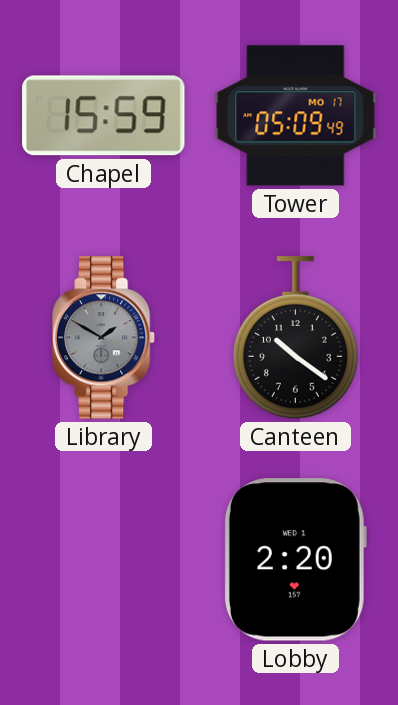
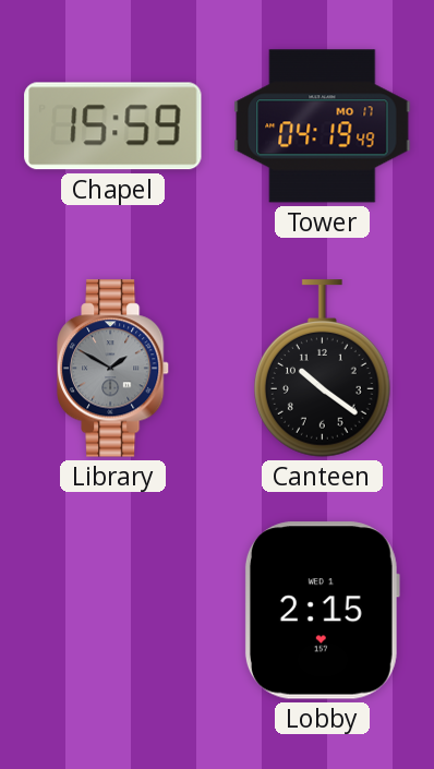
Tower: 05:09 -> 04:19
Lobby: 2:20 -> 2:15
